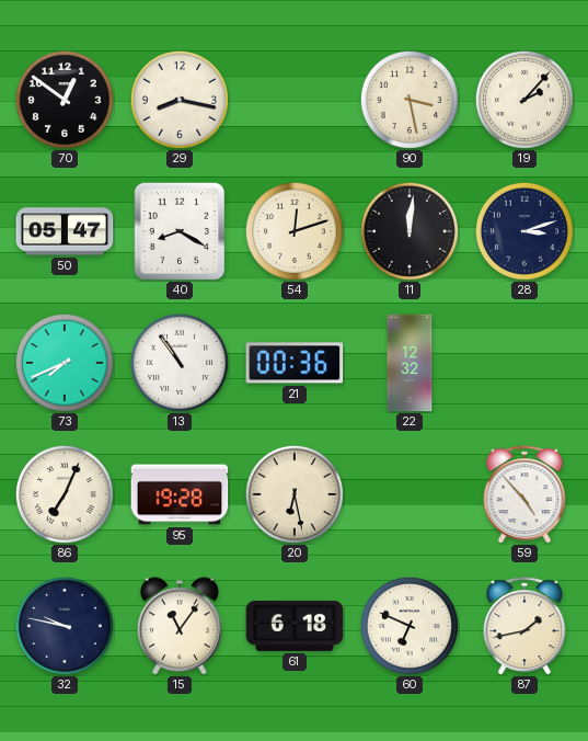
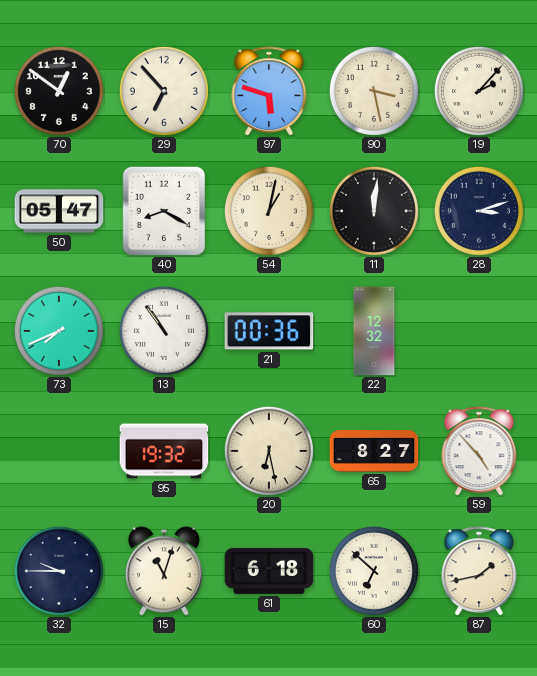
29: 8:17 -> 6:53
97: none -> 5:48
54: 12:12 -> 1:02
86: 7:04 -> none
95: 19:28 -> 19:32
65: none -> 8:27
32: 9:47 -> 9:45
15: 11:06 -> 11:03
60: 6:49 -> 6:52
